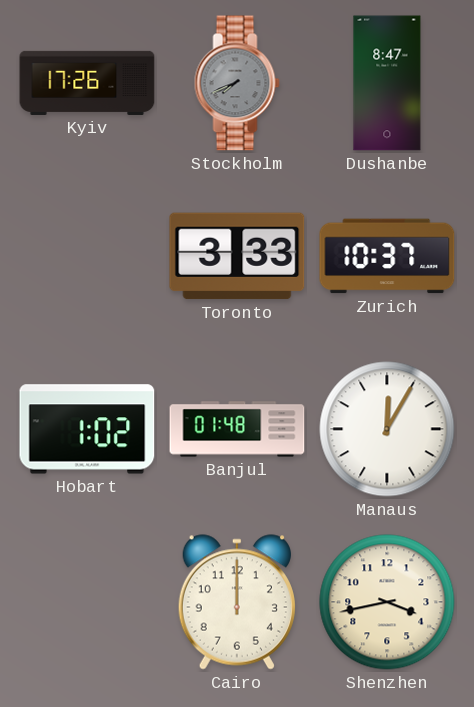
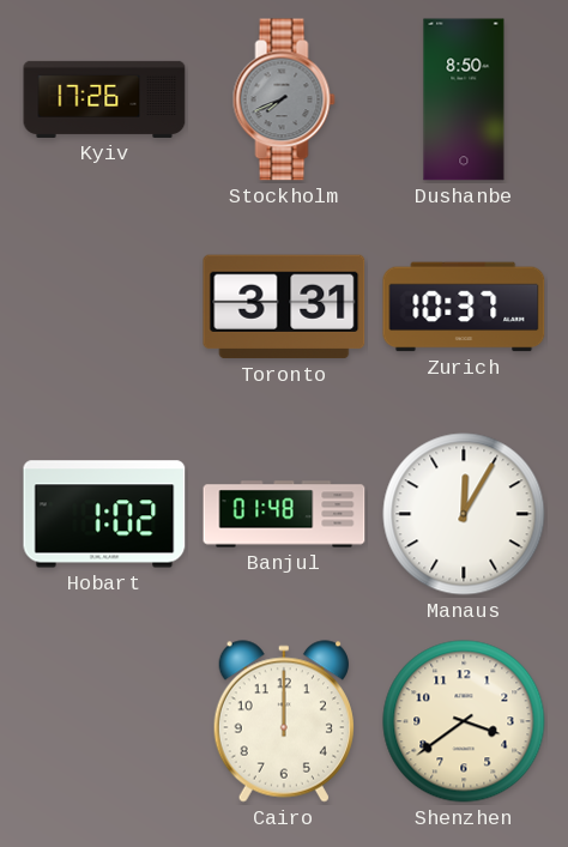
Dushanbe: 8:47 -> 8:50
Toronto: 3:33 -> 3:31
Shenzhen: 3:43 -> 3:39
